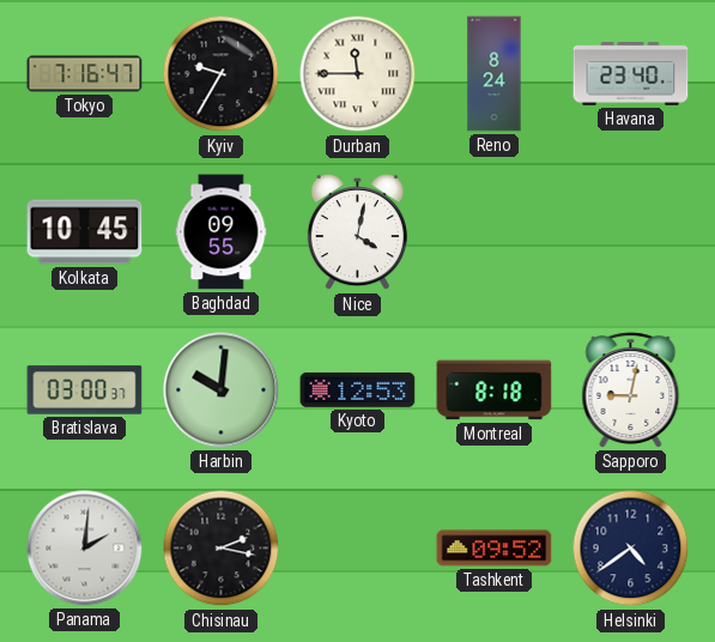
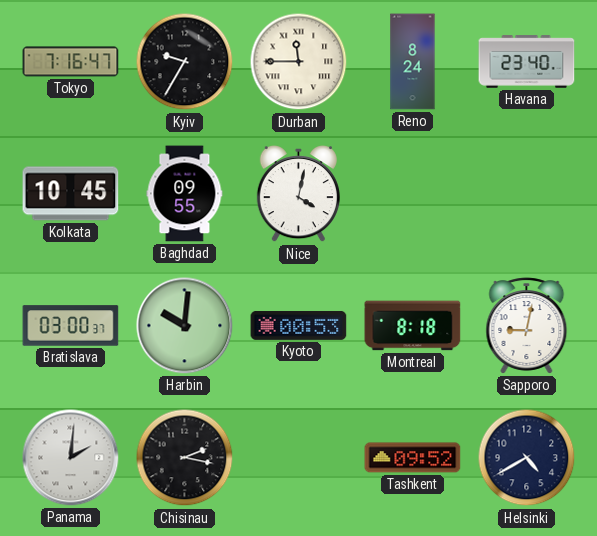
Kyoto: 12:53 -> 00:53
Helsinki: 4:39 -> 4:40
